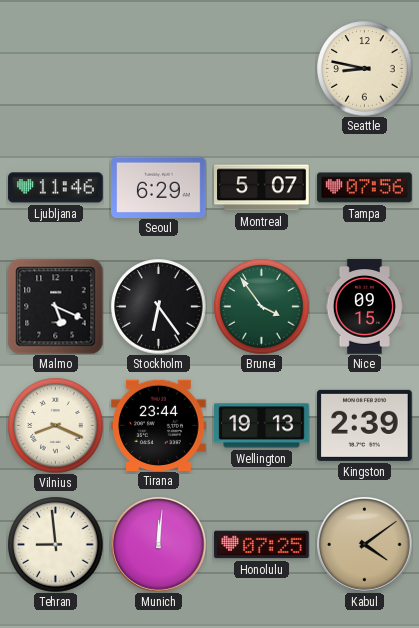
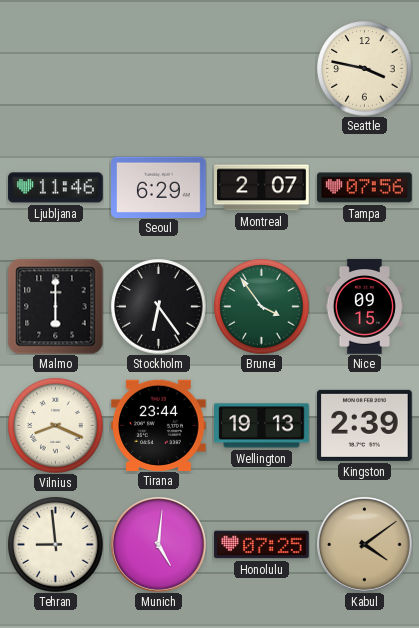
Seattle: 8:47 -> 3:47
Montreal: 5:07 -> 2:07
Malmo: 5:19 -> 6:00
Munich: 12:01 -> 5:01
